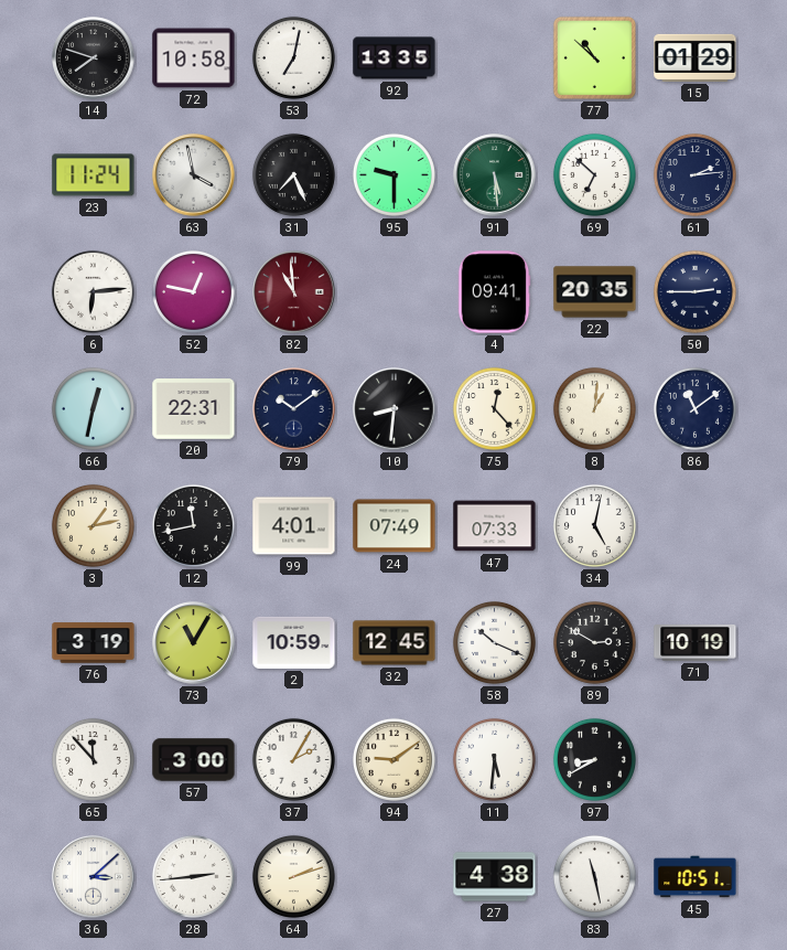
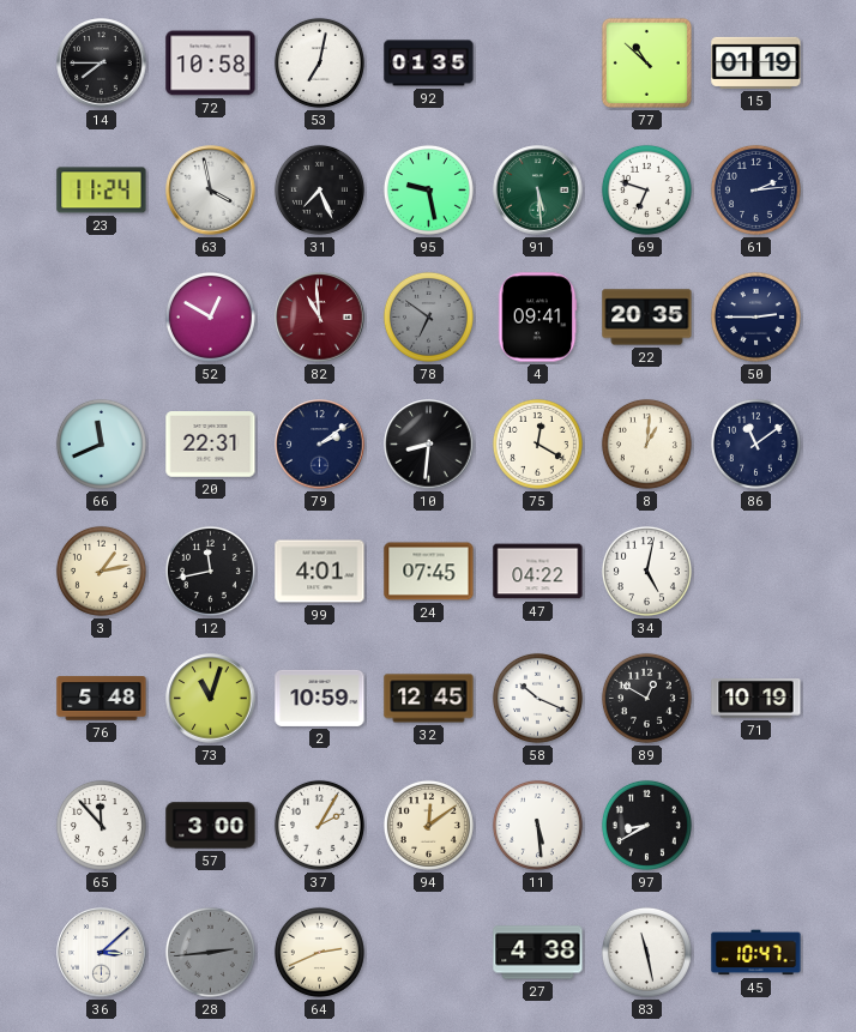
14: 7:48 -> 7:45
92: 13:35 -> 01:35
15: 01:29 -> 01:19
95: 9:30 -> 9:28
69: 6:52 -> 6:48
6: 6:14 -> none
52: 12:47 -> 12:50
78: none -> 6:51
66: 12:32 -> 11:41
79: 10:09 -> 2:09
75: 12:23 -> 12:20
24: 07:49 -> 07:45
47: 07:33 -> 04:22
76: 3:19 -> 5:48
73: 11:05 -> 11:03
89: 2:50 -> 12:50
94: 9:09 -> 12:09
11: 5:31 -> 5:29
28 dial: white -> grey
64: 2:12 -> 2:41
45: 10:51 -> 10:47
